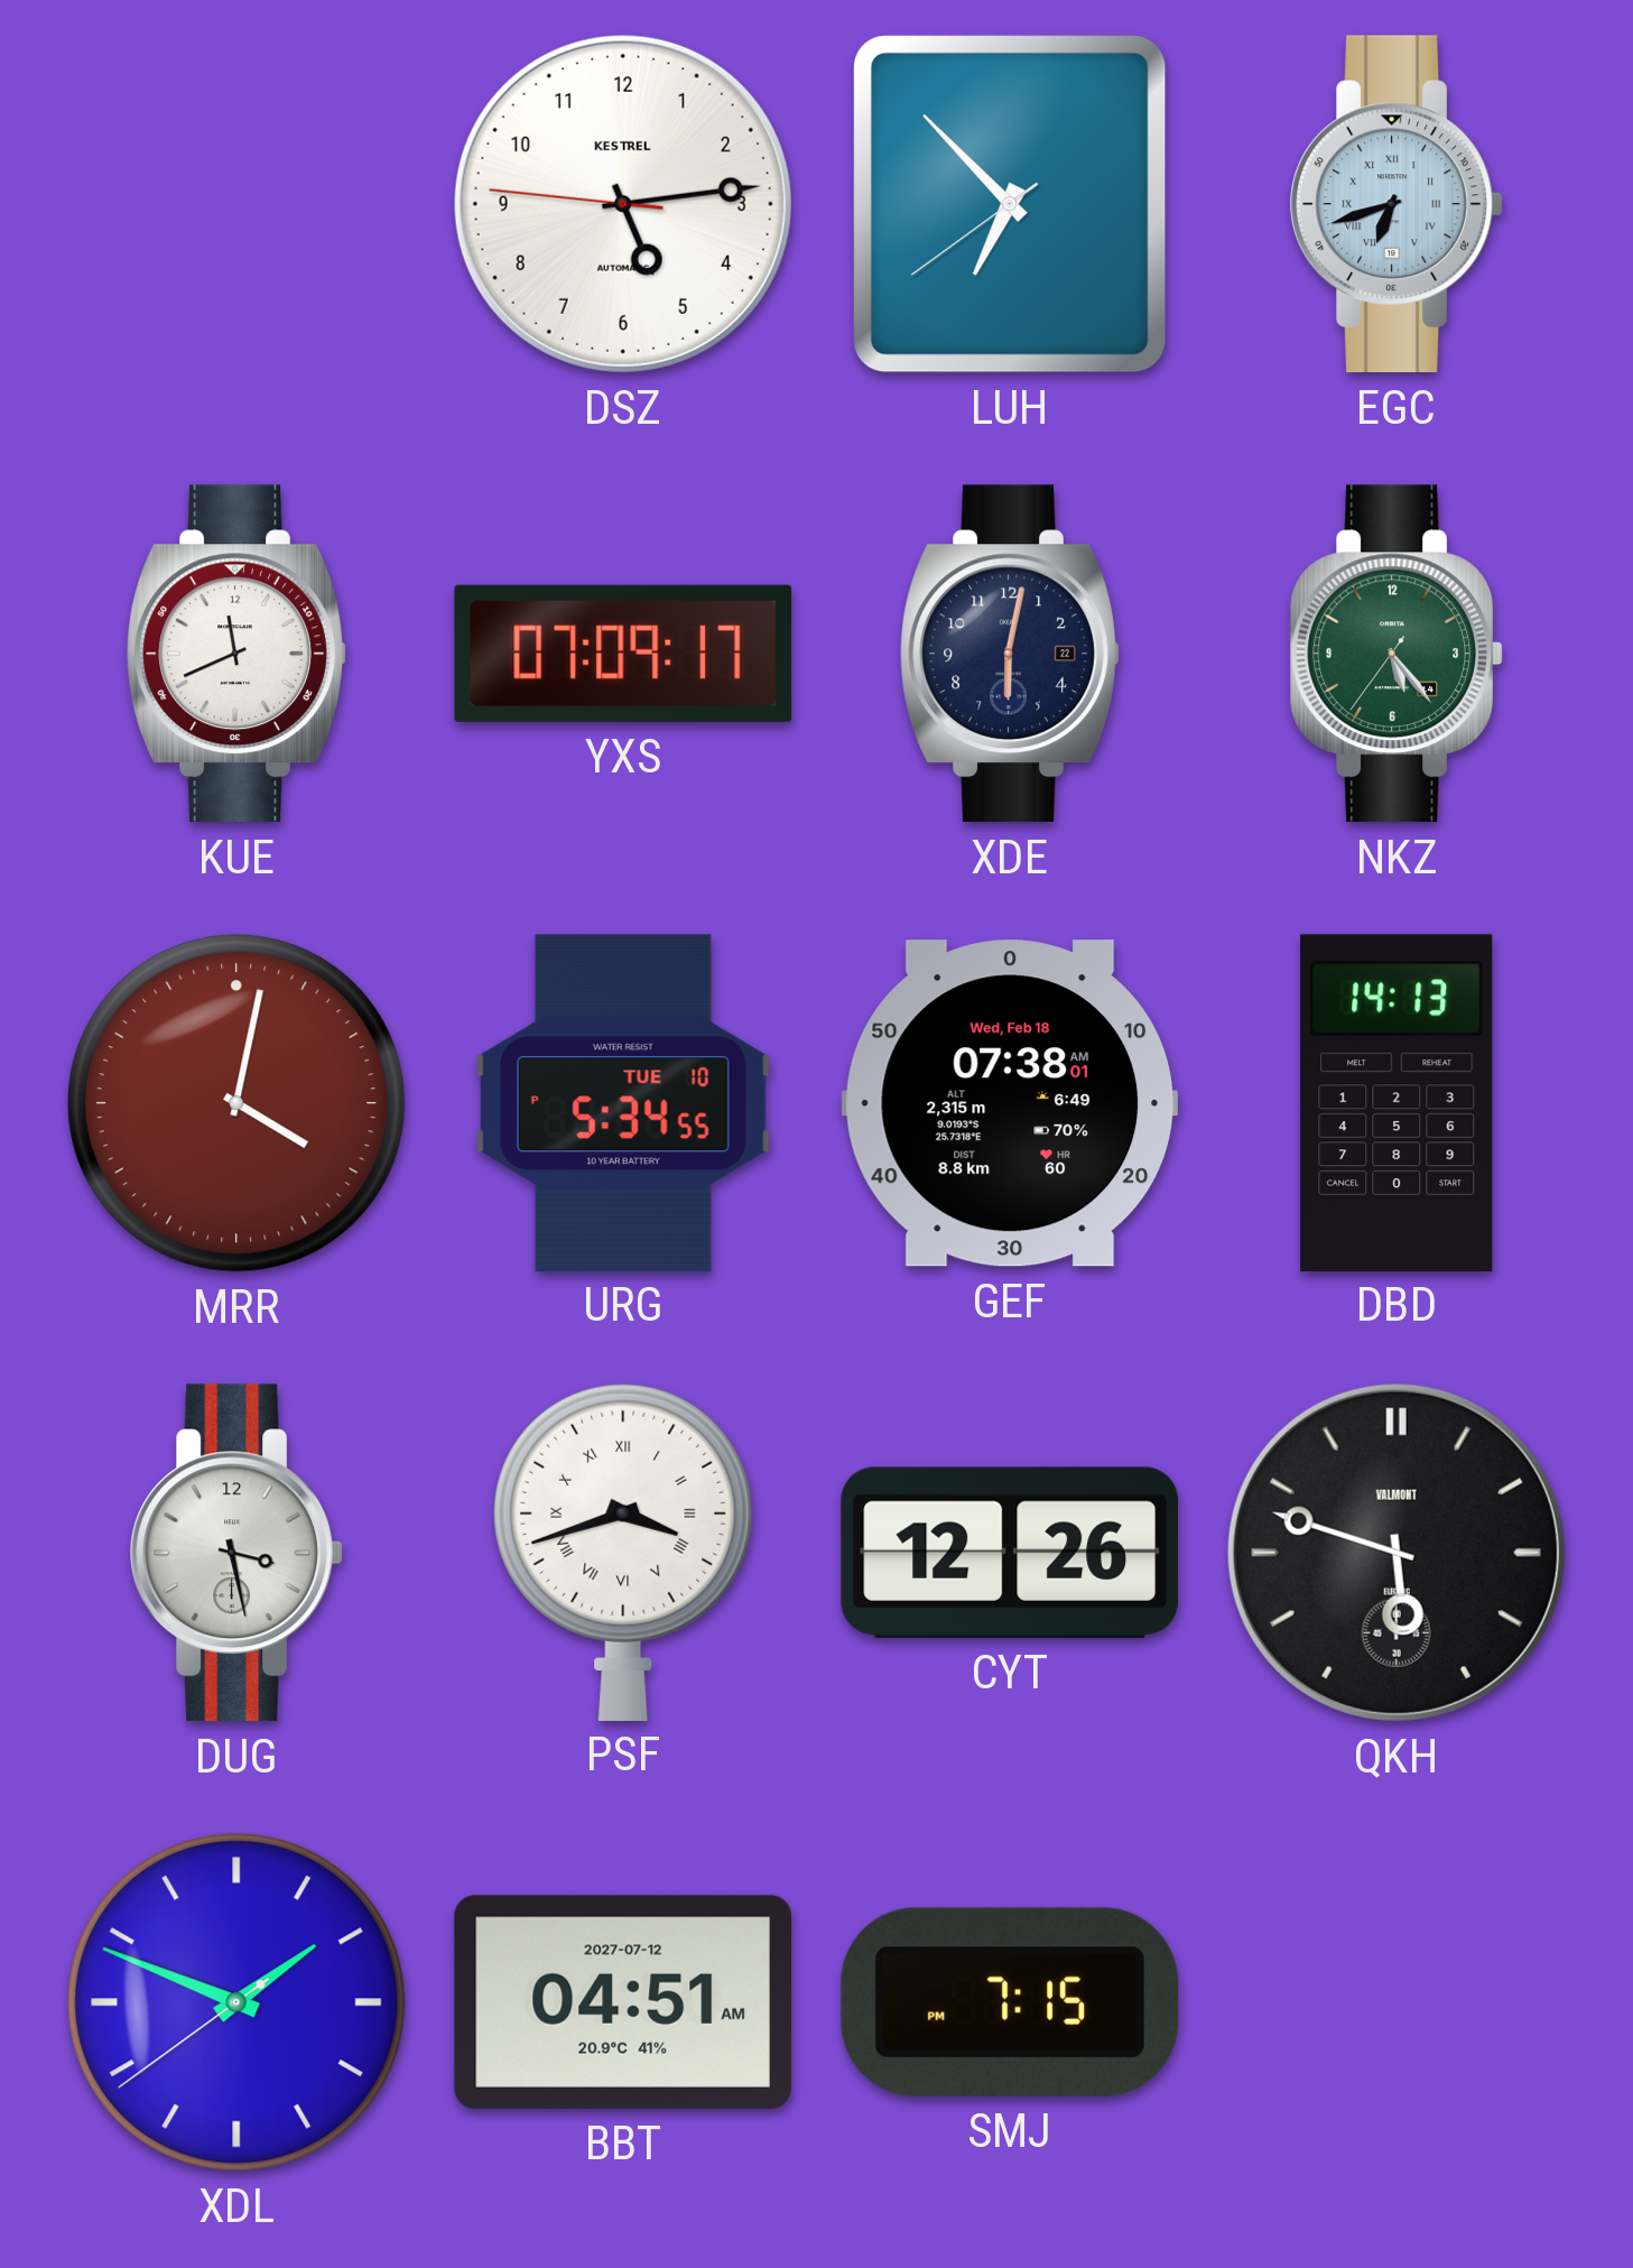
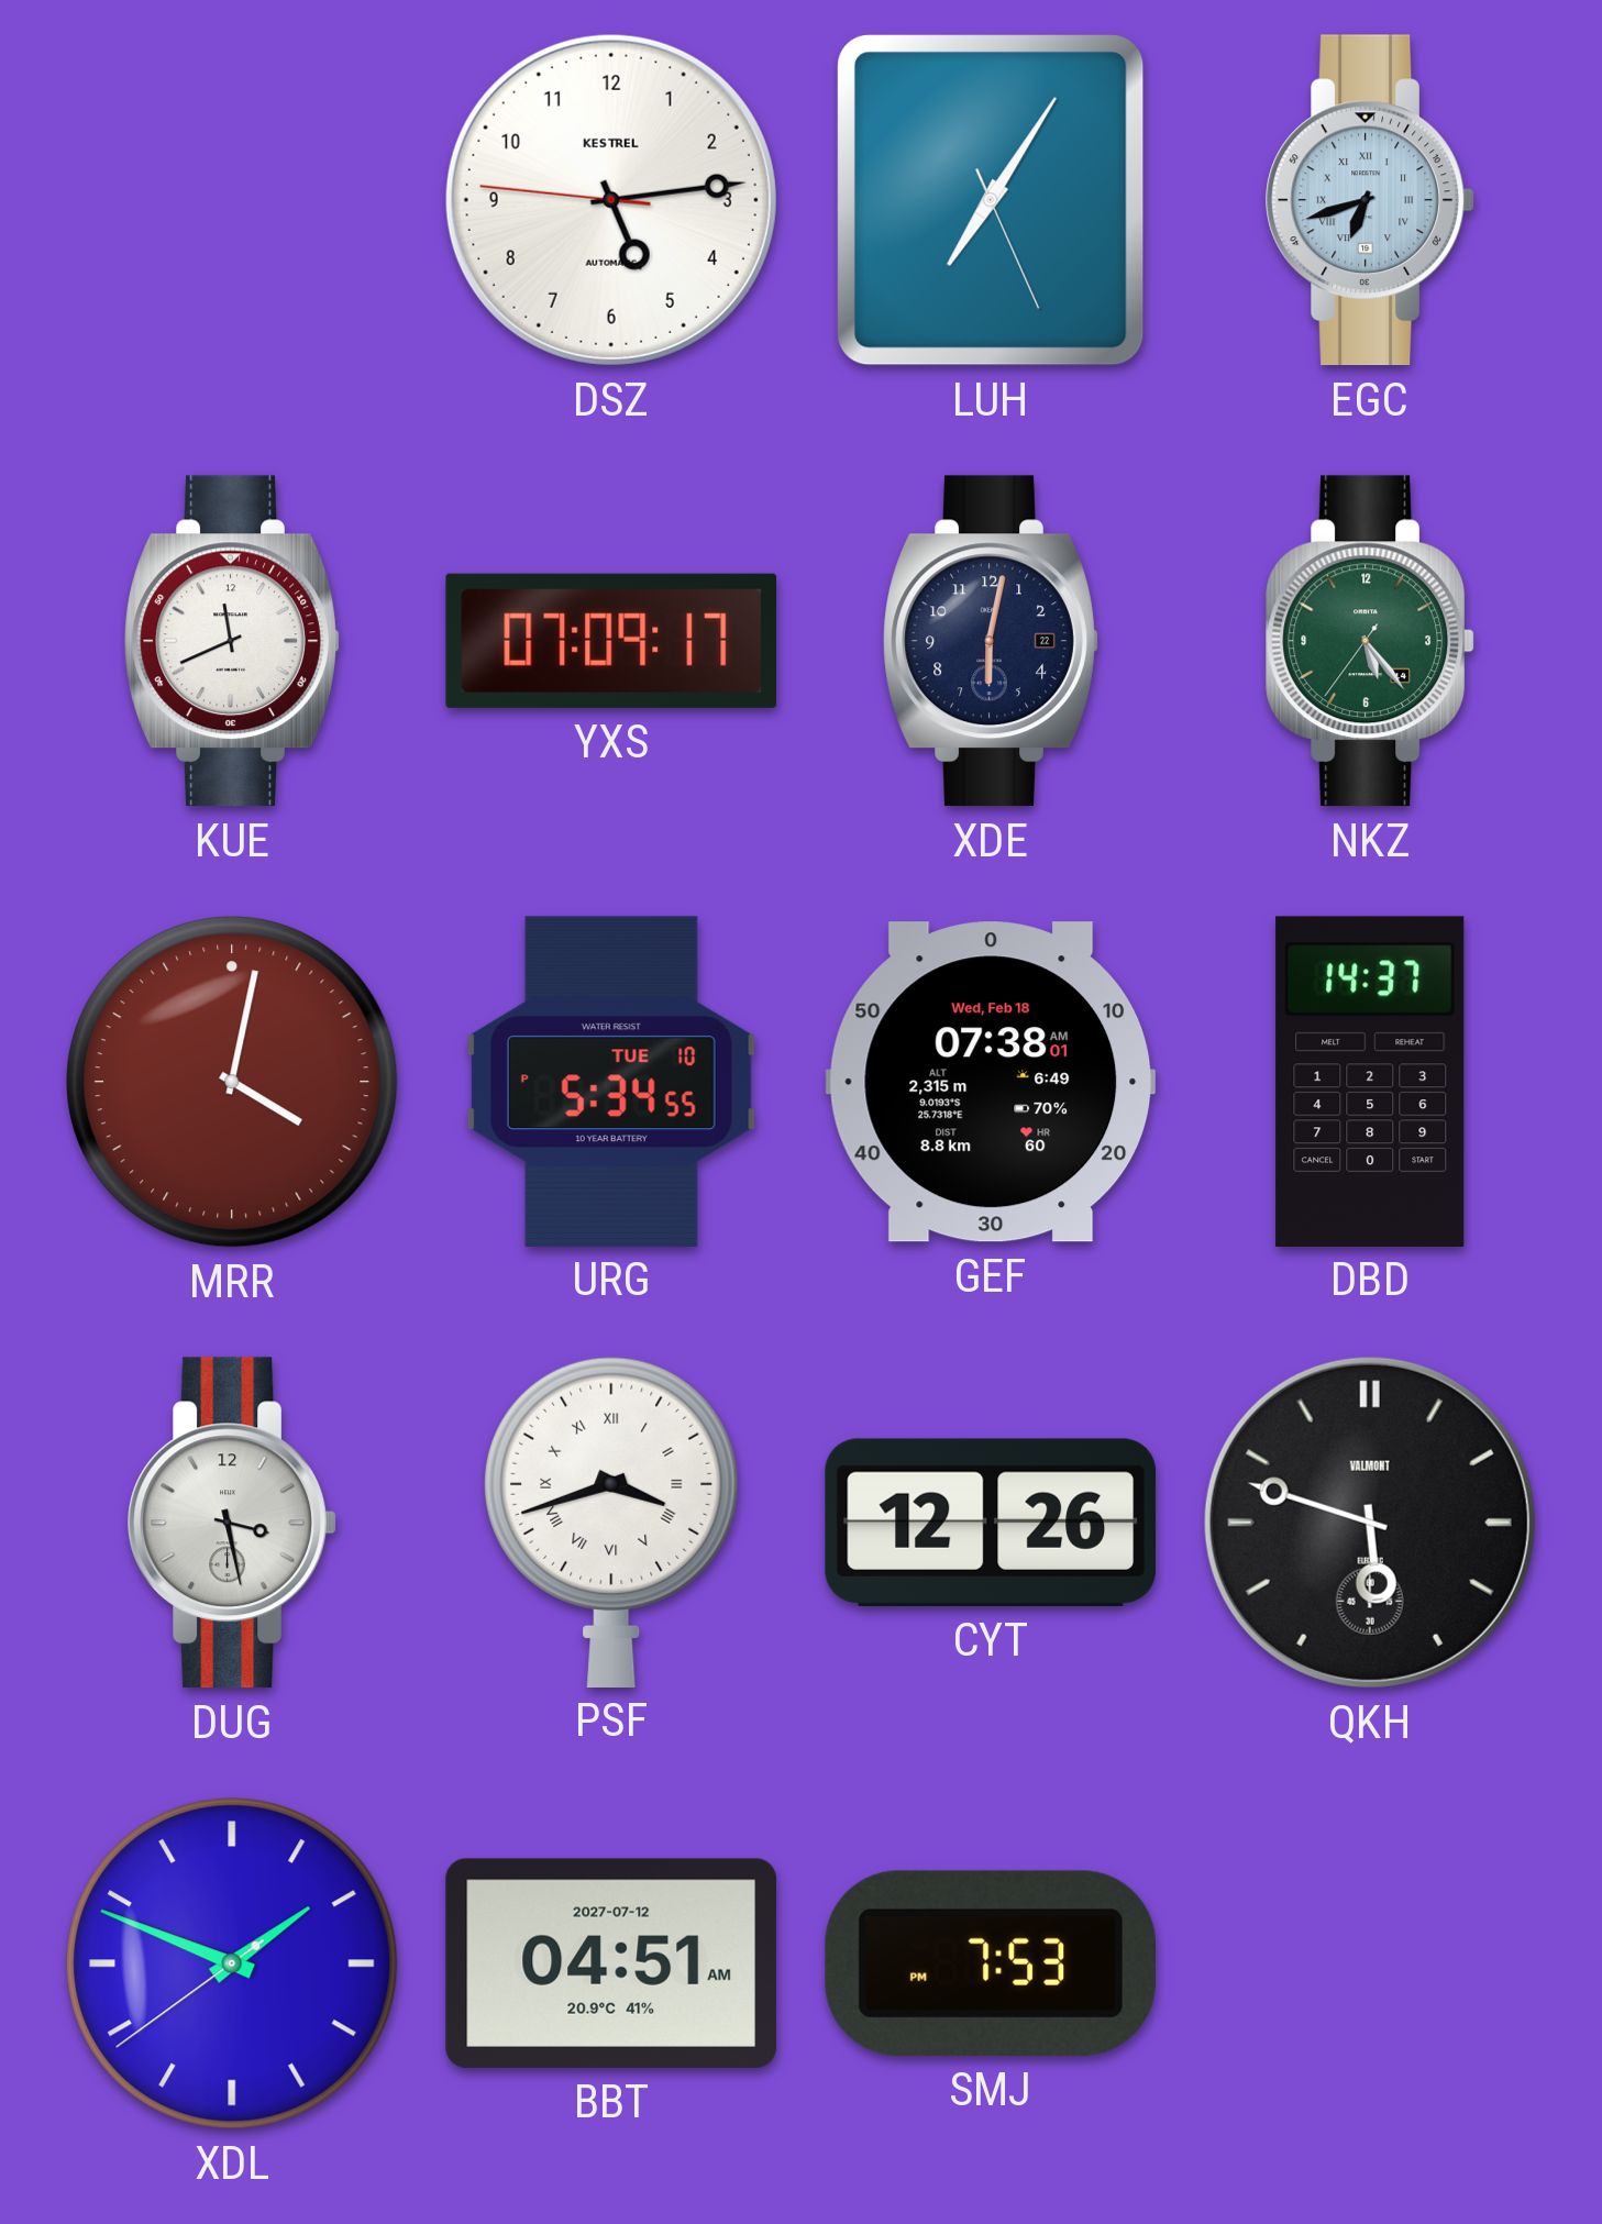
LUH: 6:52 -> 7:05
DBD: 14:13 -> 14:37
SMJ: 7:15 -> 7:53
